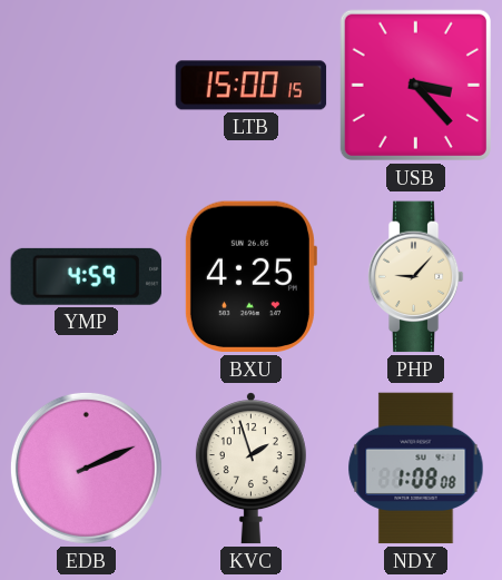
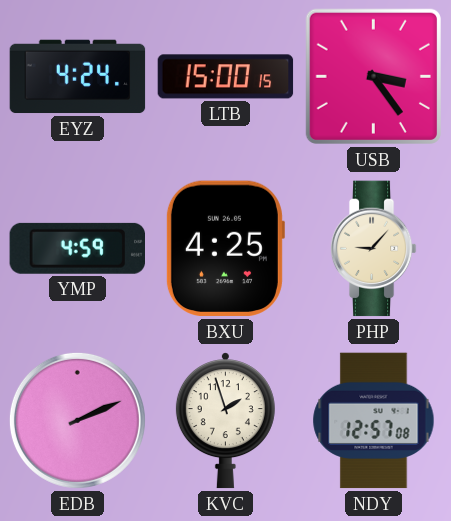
EYZ: none -> 4:24
USB: 3:23 -> 3:24
NDY: 1:08 -> 12:57
